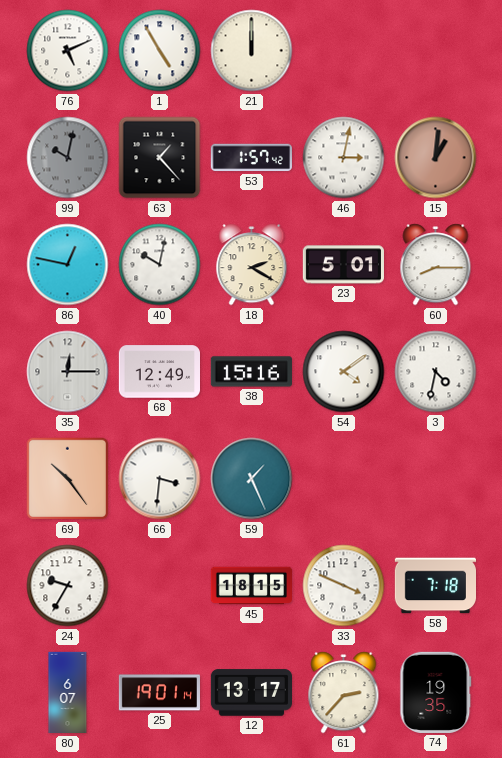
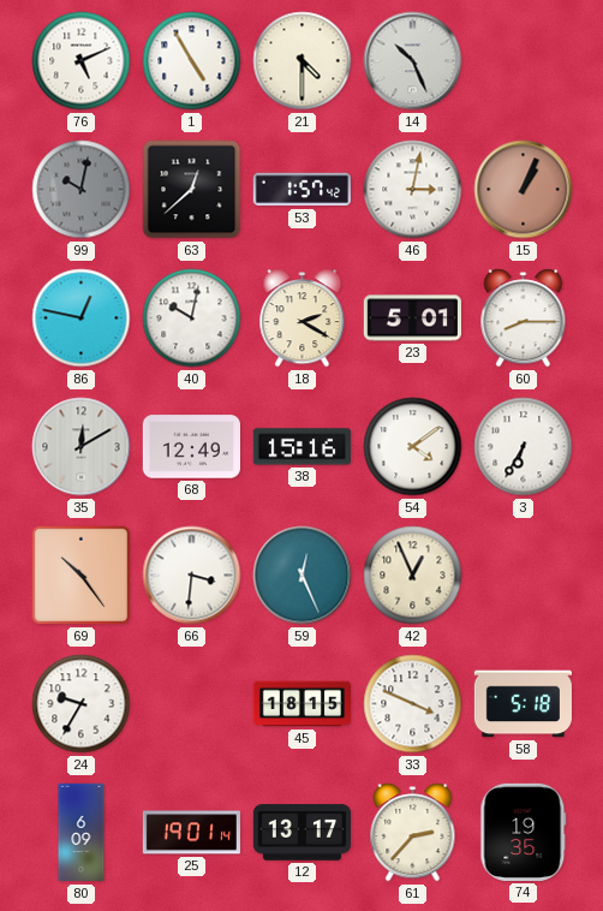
21: 12:00 -> 4:30
14: none -> 10:26
63: 1:23 -> 12:38
15: 1:01 -> 1:04
35: 12:15 -> 12:10
3: 4:32 -> 6:35
59: 1:26 -> 12:26
42: none -> 12:56
58: 7:18 -> 5:18
80: 6:07 -> 6:09
